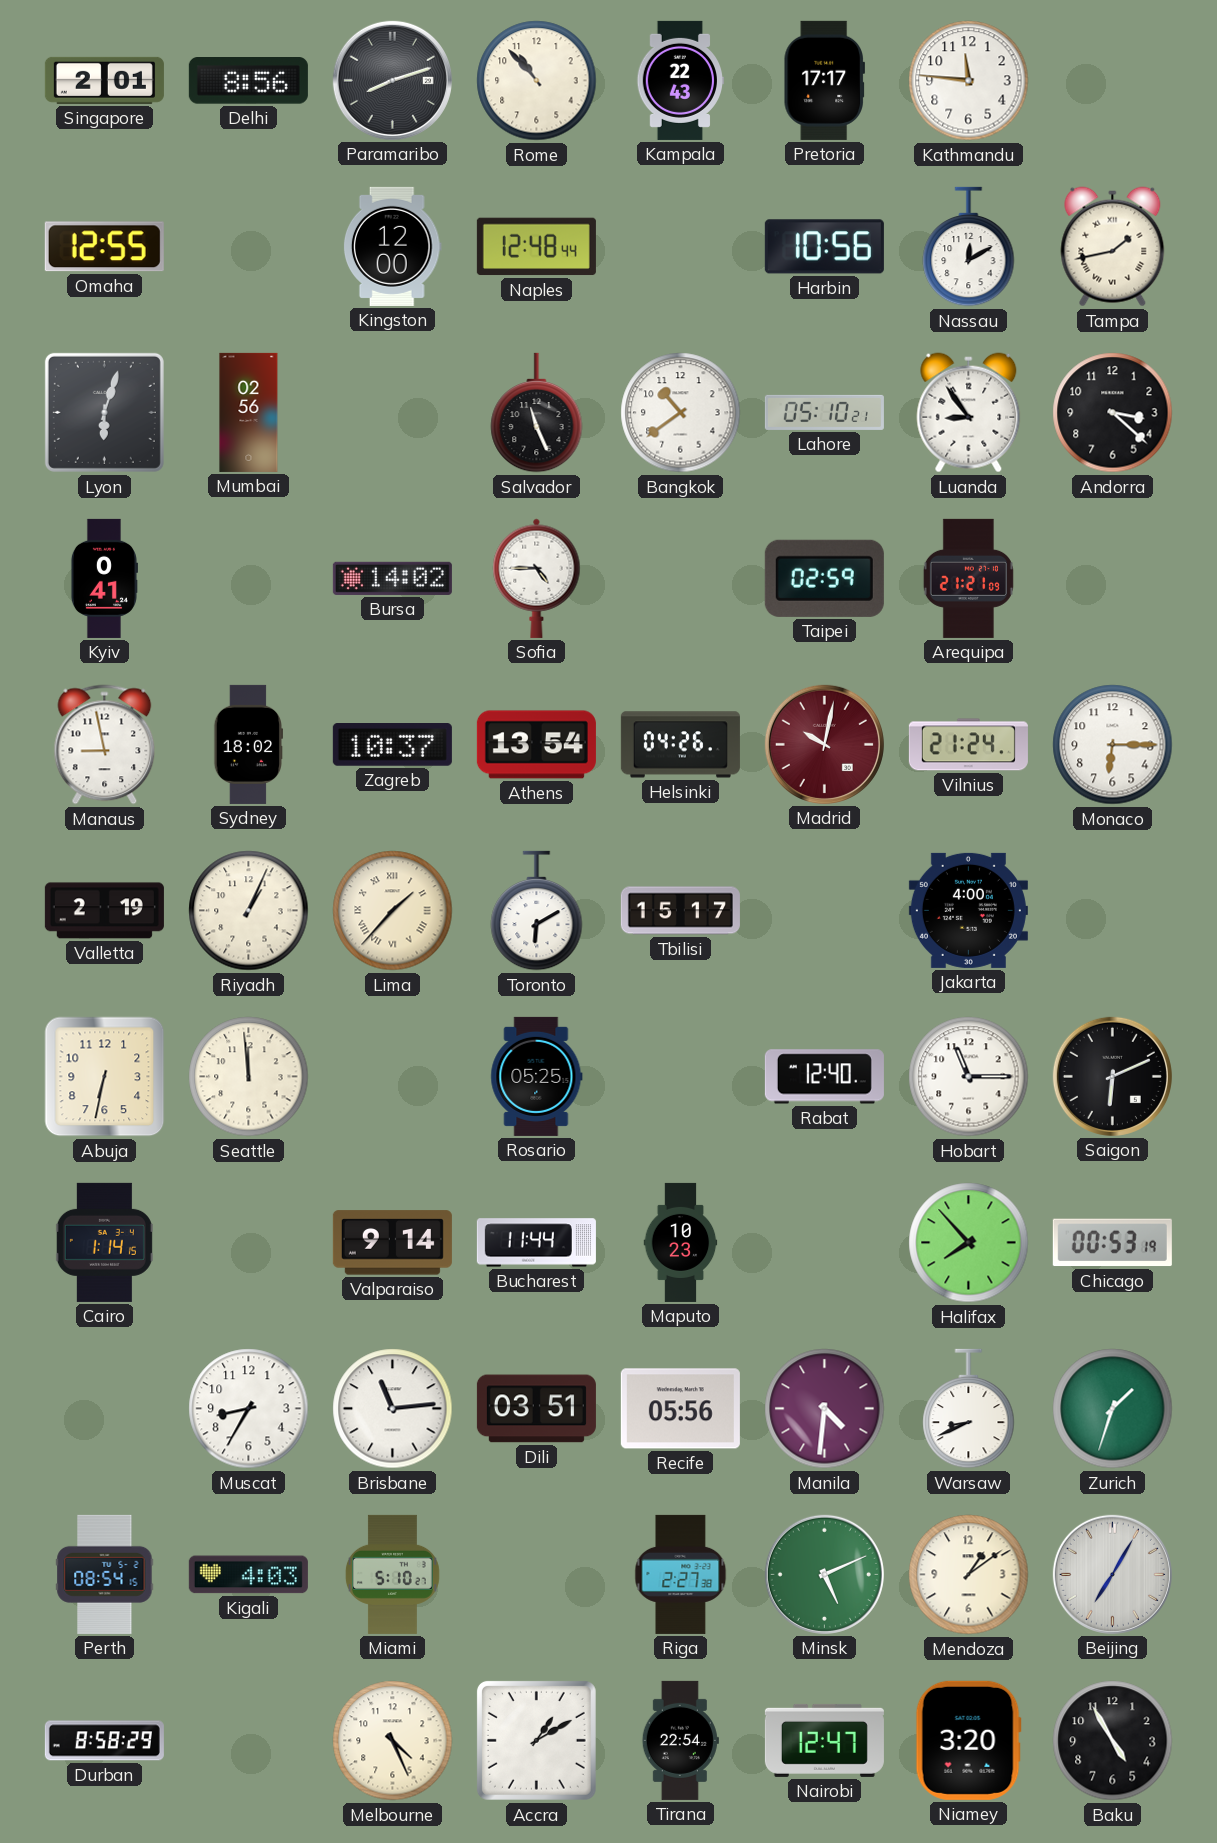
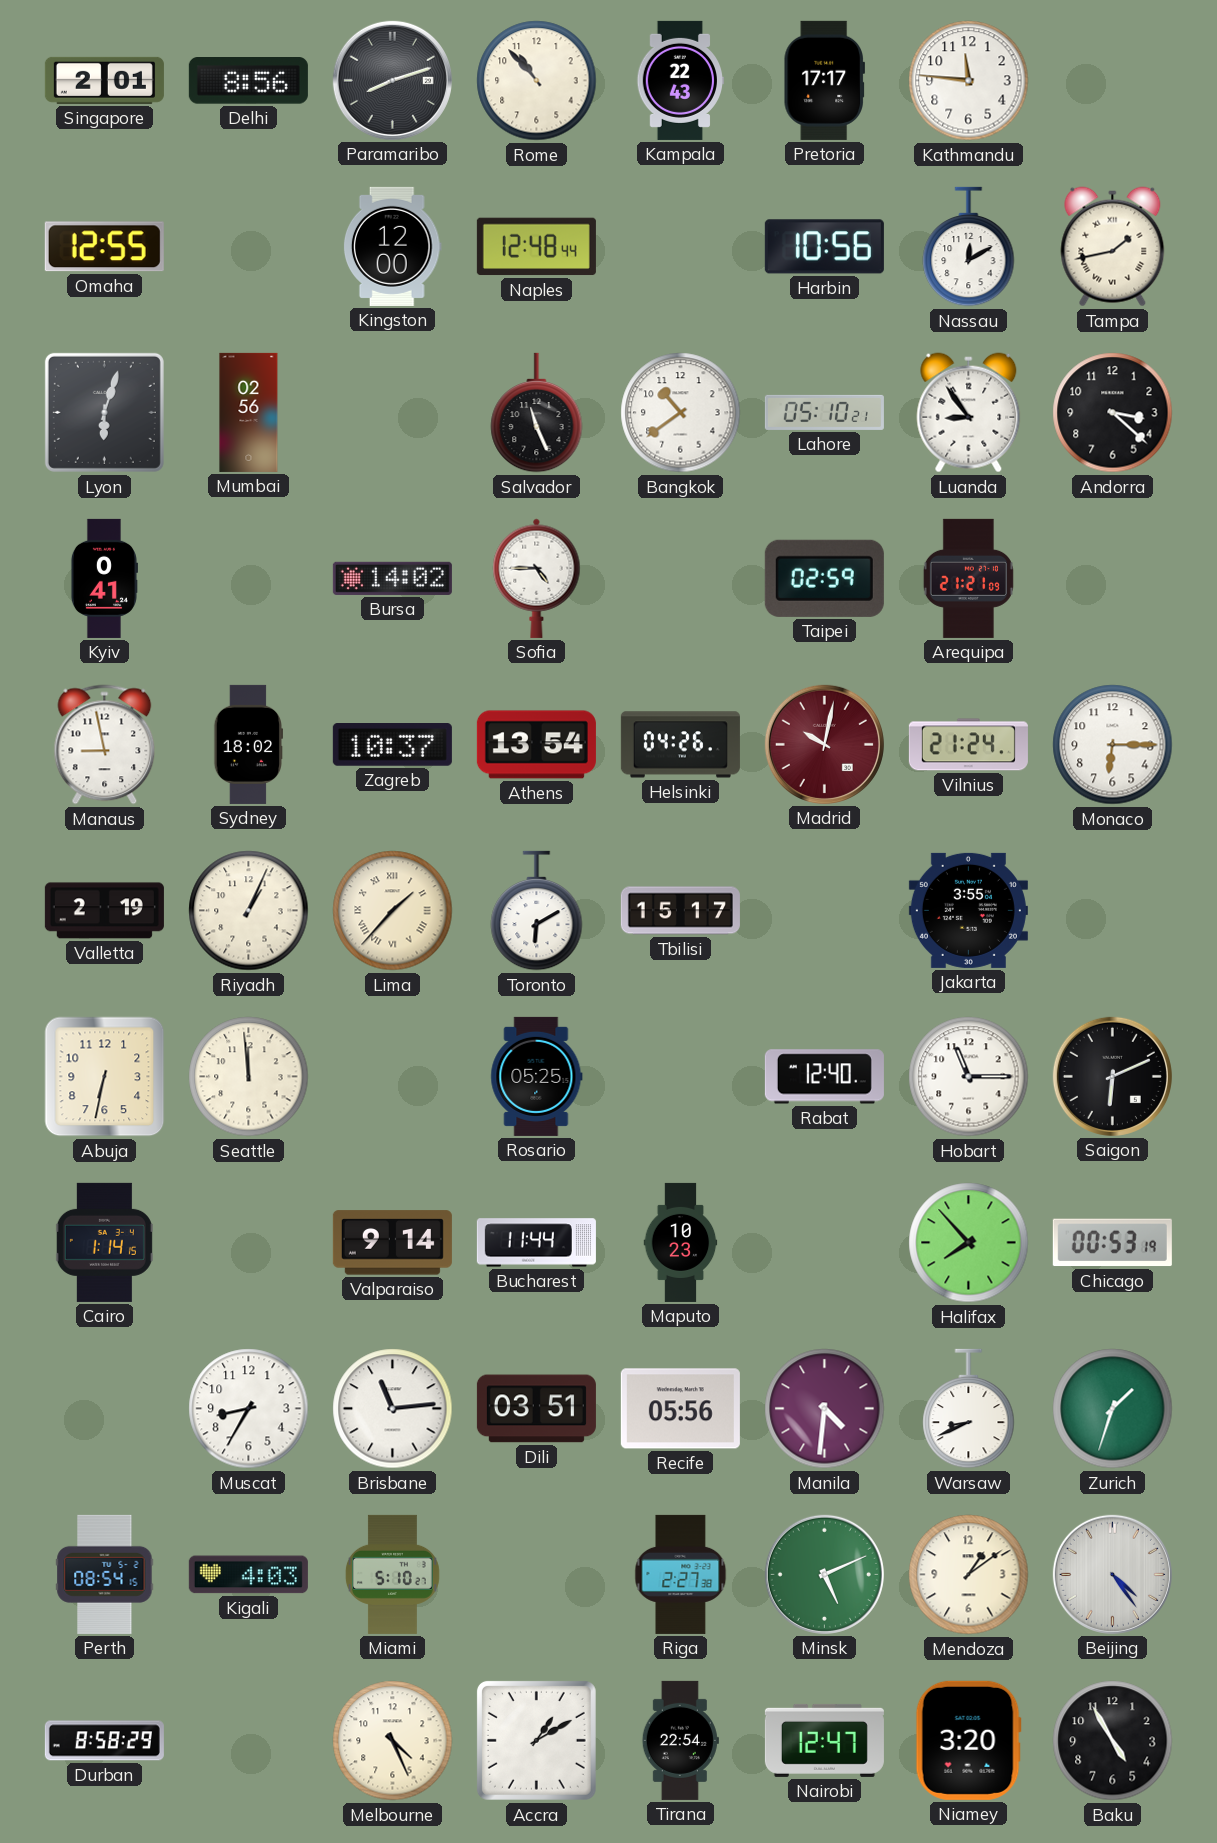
Jakarta: 4:00 -> 3:55
Beijing: 7:05 -> 4:24
